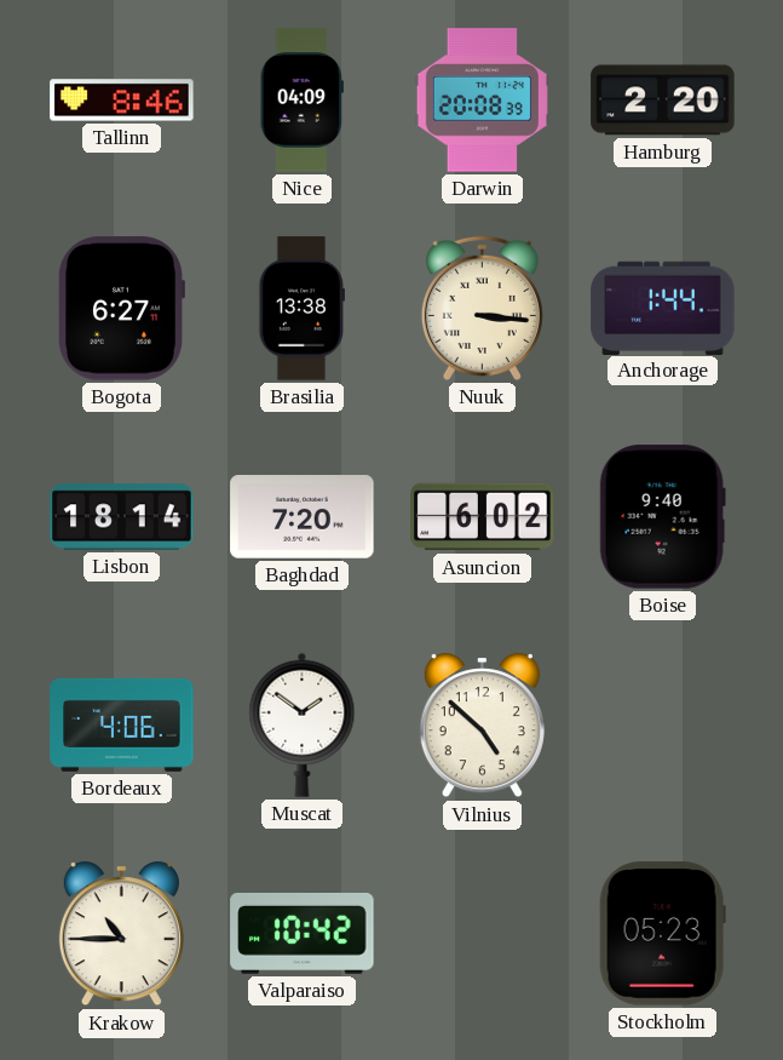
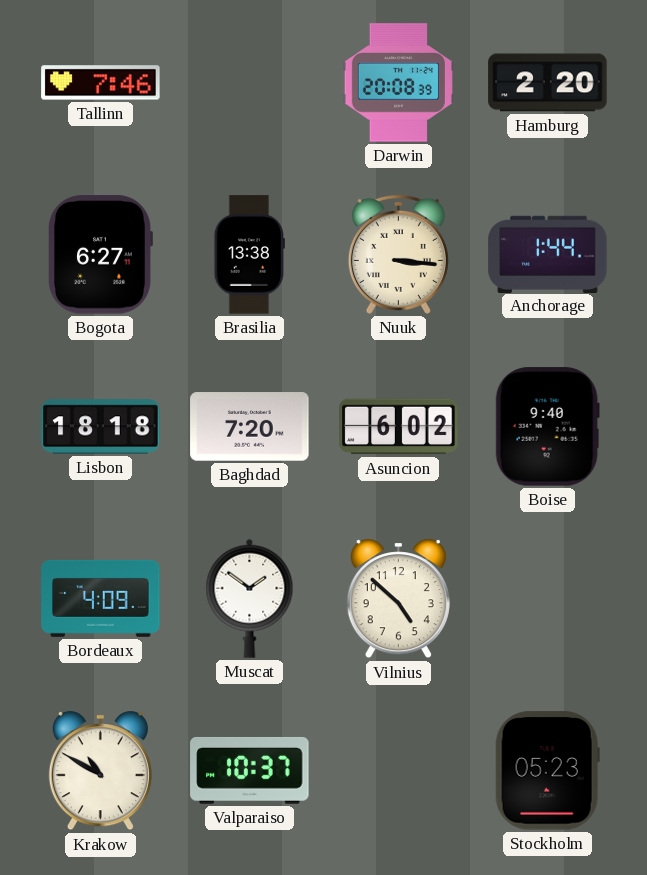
Tallinn: 8:46 -> 7:46
Nice: 04:09 -> none
Lisbon: 18:14 -> 18:18
Bordeaux: 4:06 -> 4:09
Krakow: 10:45 -> 10:50
Valparaiso: 10:42 -> 10:37
